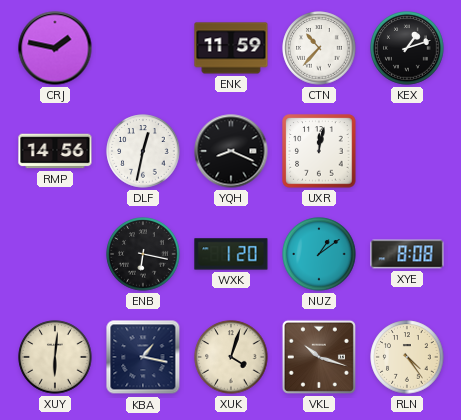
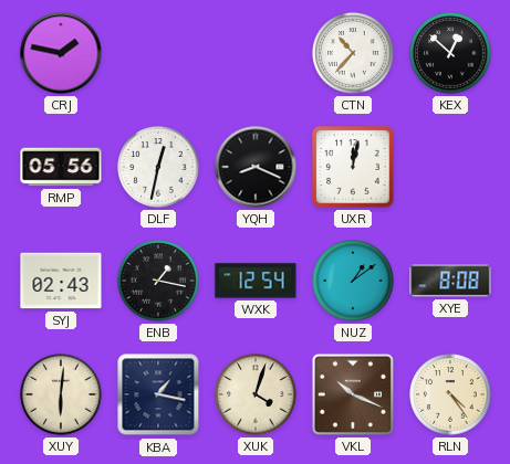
ENK: 11:59 -> none
KEX: 1:12 -> 12:52
RMP: 14:56 -> 05:56
SYJ: none -> 02:43
ENB: 6:17 -> 1:17
WXK: 1:20 -> 12:54
VKL: 10:18 -> 10:19
